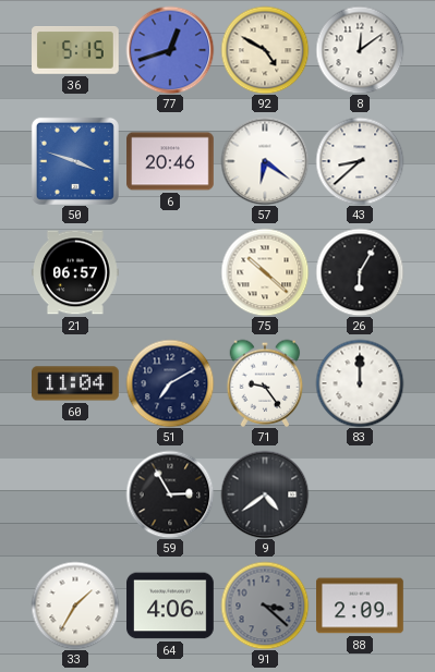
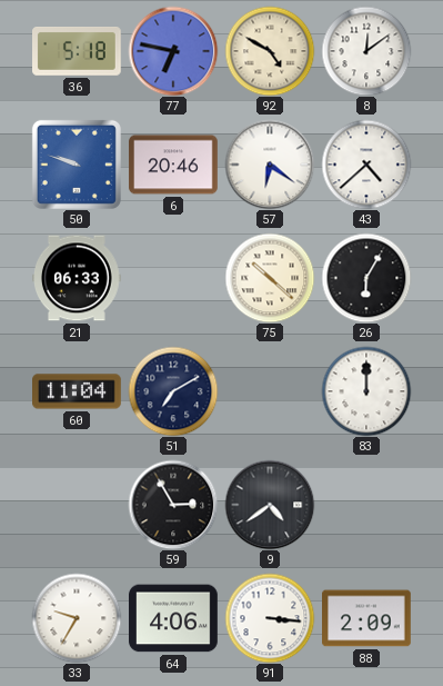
36: 5:15 -> 5:18
77: 12:42 -> 6:47
50: 3:48 -> 9:48
43: 8:38 -> 4:38
21: 06:57 -> 06:33
71: 9:24 -> none
33: 1:35 -> 9:35
91: 3:22 -> 3:16
91 dial: grey -> white
